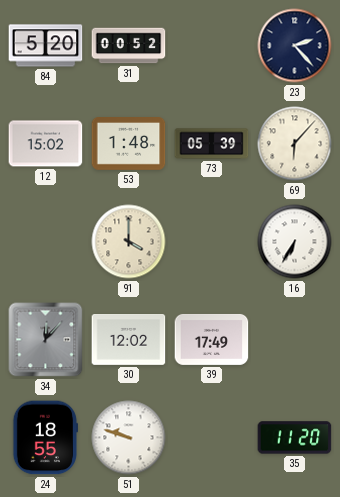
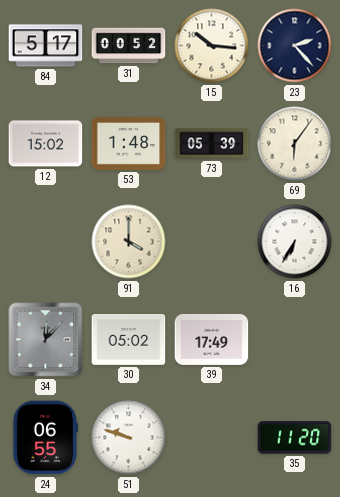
84: 5:20 -> 5:17
15: none -> 10:16
69: 6:07 -> 6:06
30: 12:02 -> 05:02
24: 18:55 -> 06:55
